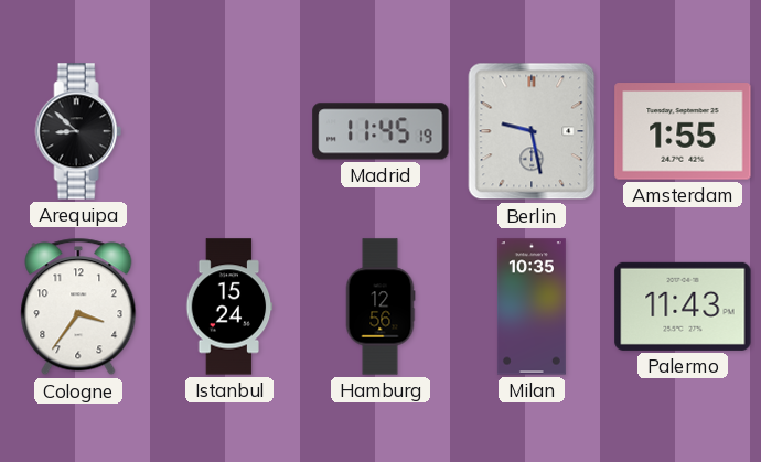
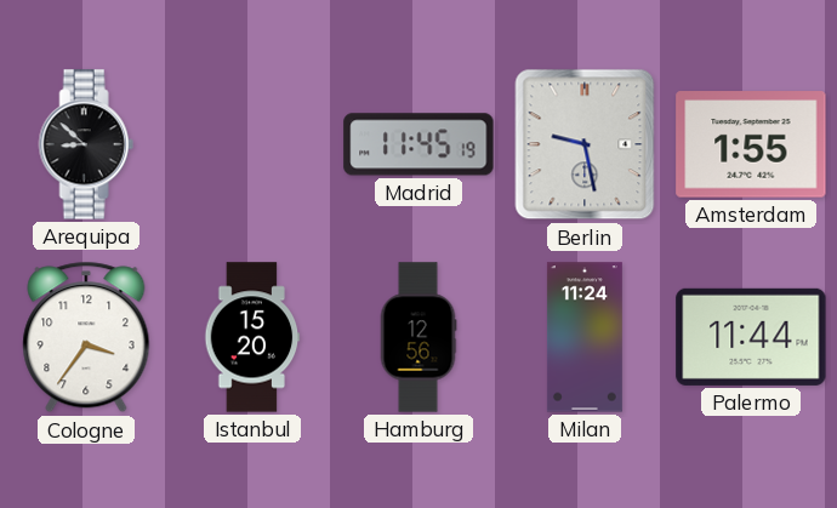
Istanbul: 15:24 -> 15:20
Milan: 10:35 -> 11:24
Palermo: 11:43 -> 11:44
